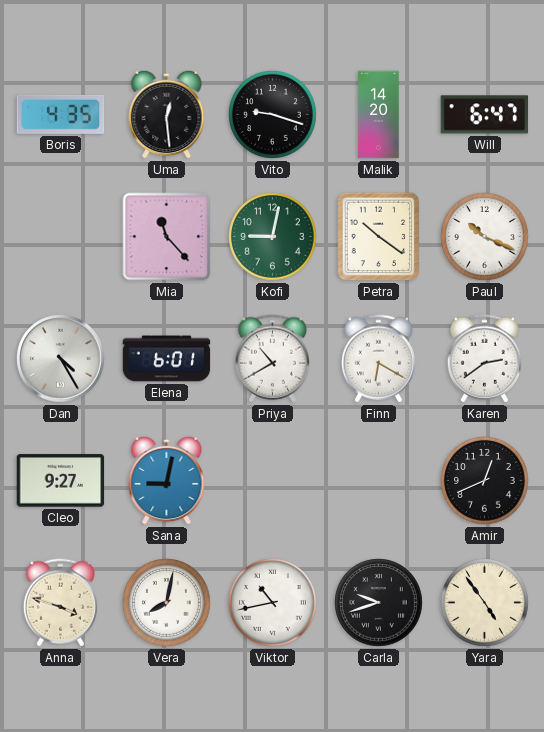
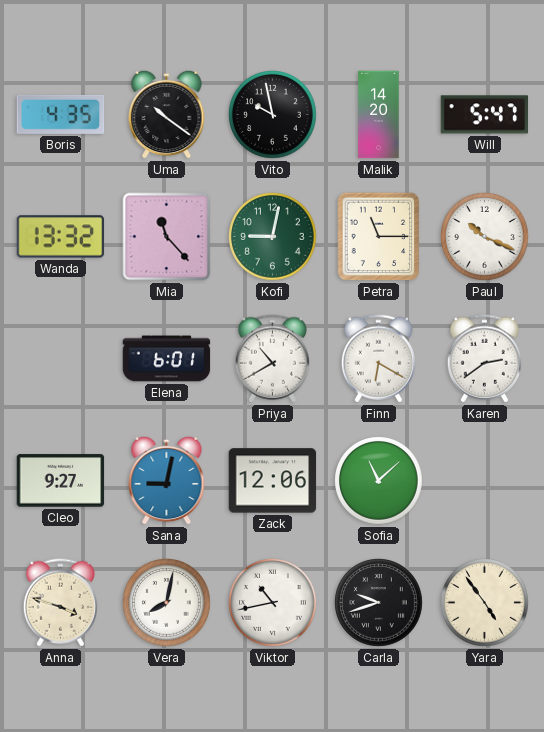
Uma: 12:29 -> 10:21
Vito: 9:18 -> 9:58
Will: 6:47 -> 5:47
Wanda: none -> 13:32
Petra: 10:21 -> 11:15
Dan: 4:25 -> none
Zack: none -> 12:06
Sofia: none -> 11:08
Amir: 12:41 -> none
